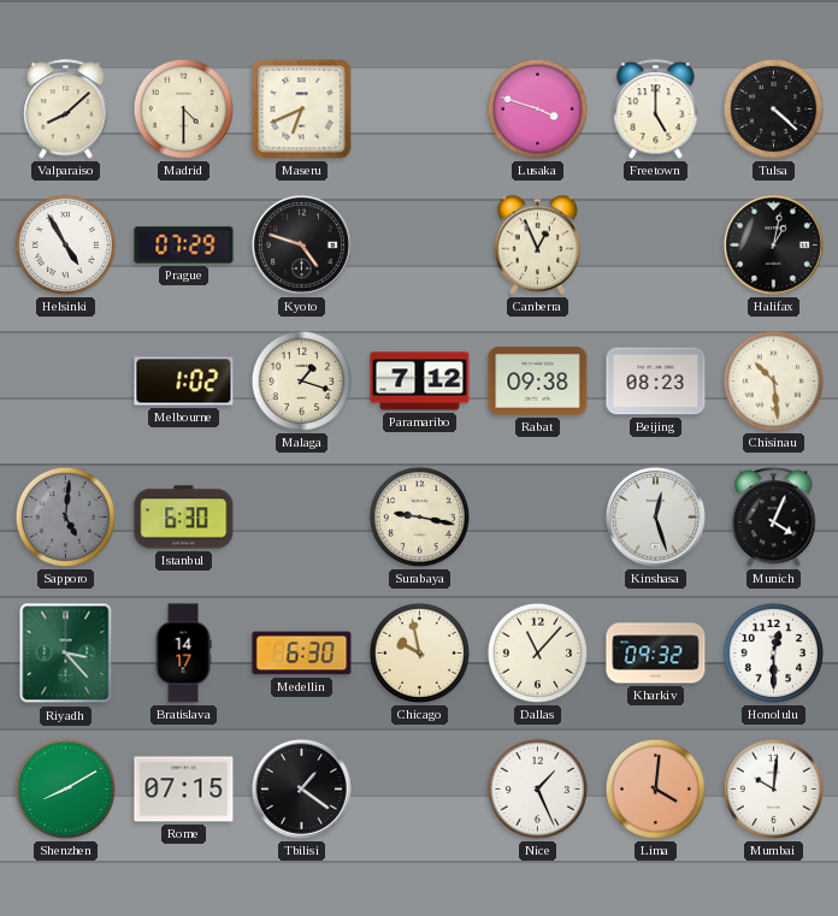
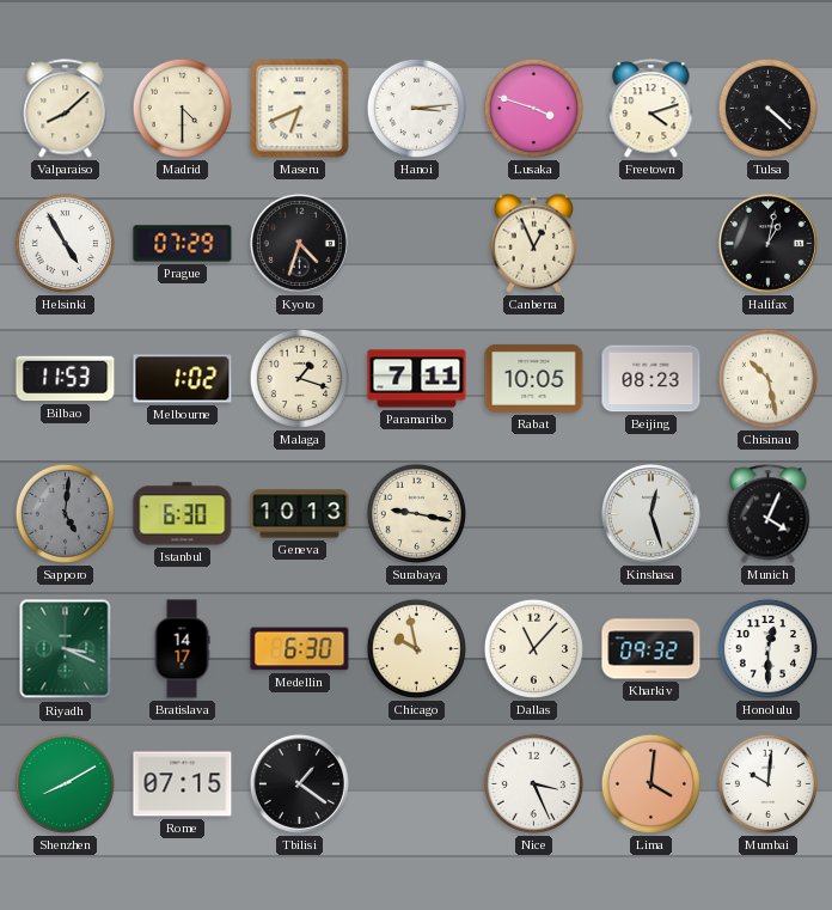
Hanoi: none -> 3:14
Freetown: 5:00 -> 4:12
Kyoto: 4:48 -> 4:33
Bilbao: none -> 11:53
Paramaribo: 7:12 -> 7:11
Rabat: 09:38 -> 10:05
Chisinau: 10:29 -> 10:28
Geneva: none -> 10:13
Riyadh: 3:23 -> 3:19
Nice: 1:26 -> 3:26
